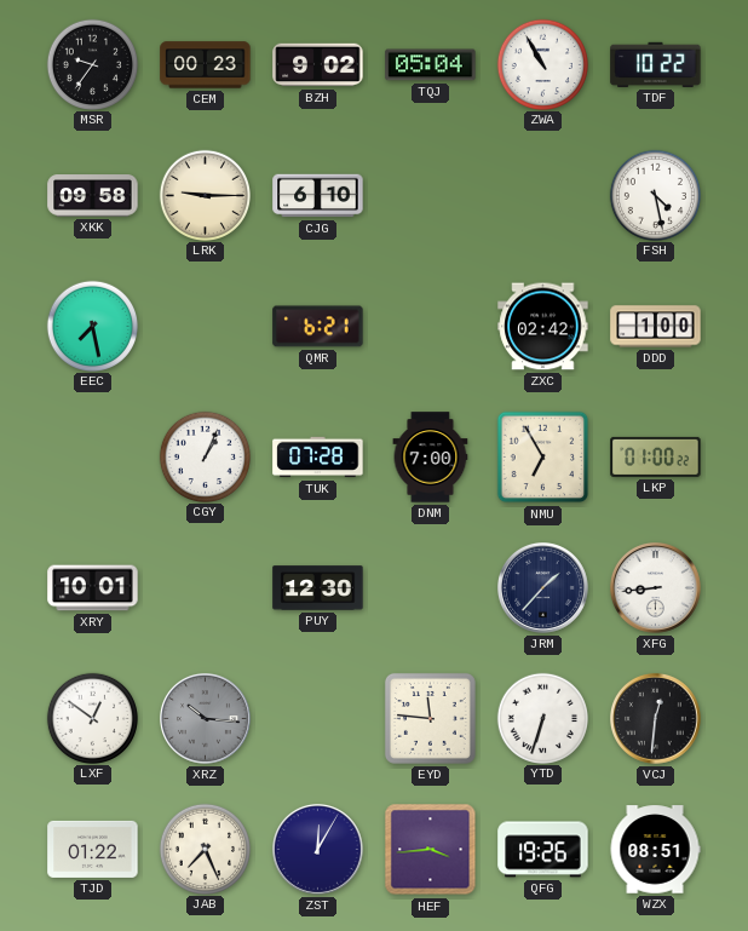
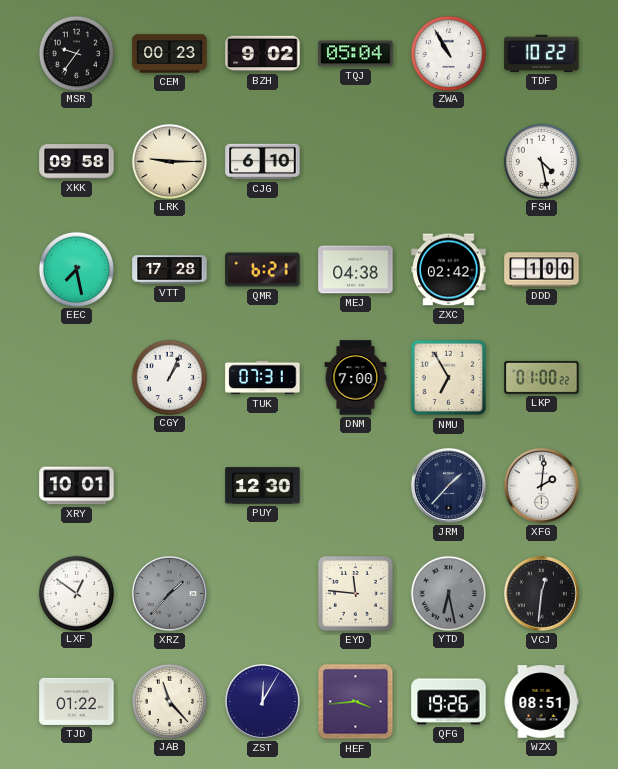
VTT: none -> 17:28
MEJ: none -> 04:38
TUK: 07:28 -> 07:31
XFG: 8:44 -> 2:01
XRZ: 10:16 -> 1:37
YTD: 6:33 -> 6:28
YTD dial: white -> grey
JAB: 7:26 -> 11:23
